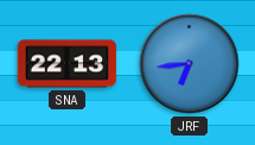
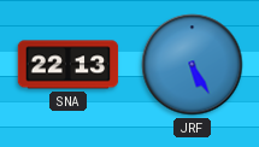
JRF: 6:44 -> 5:25
